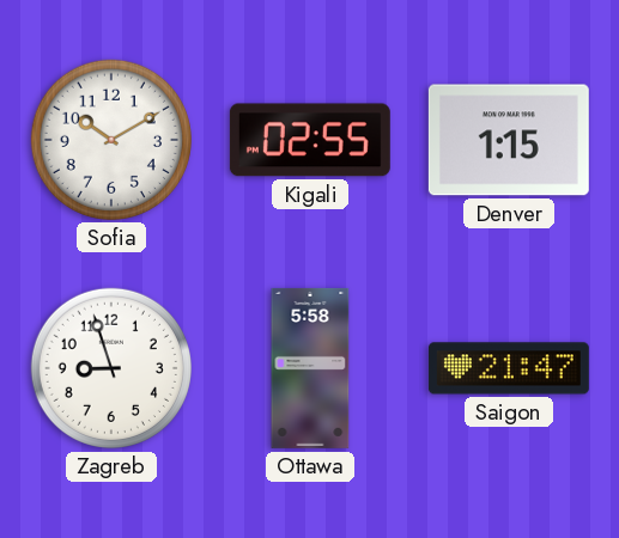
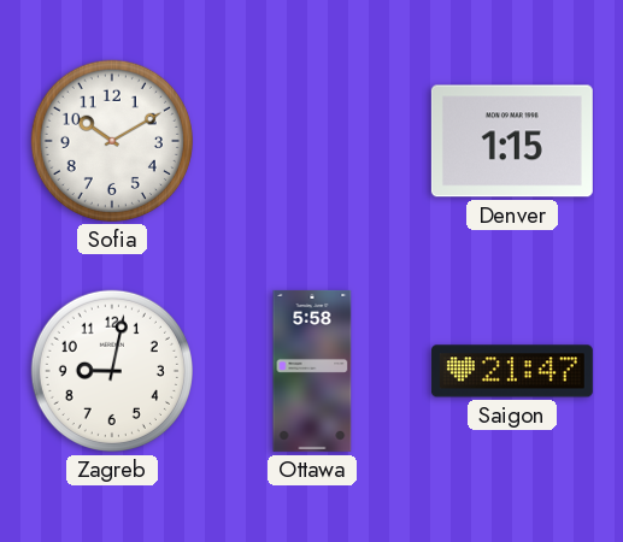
Kigali: 02:55 -> none
Zagreb: 8:57 -> 9:02
